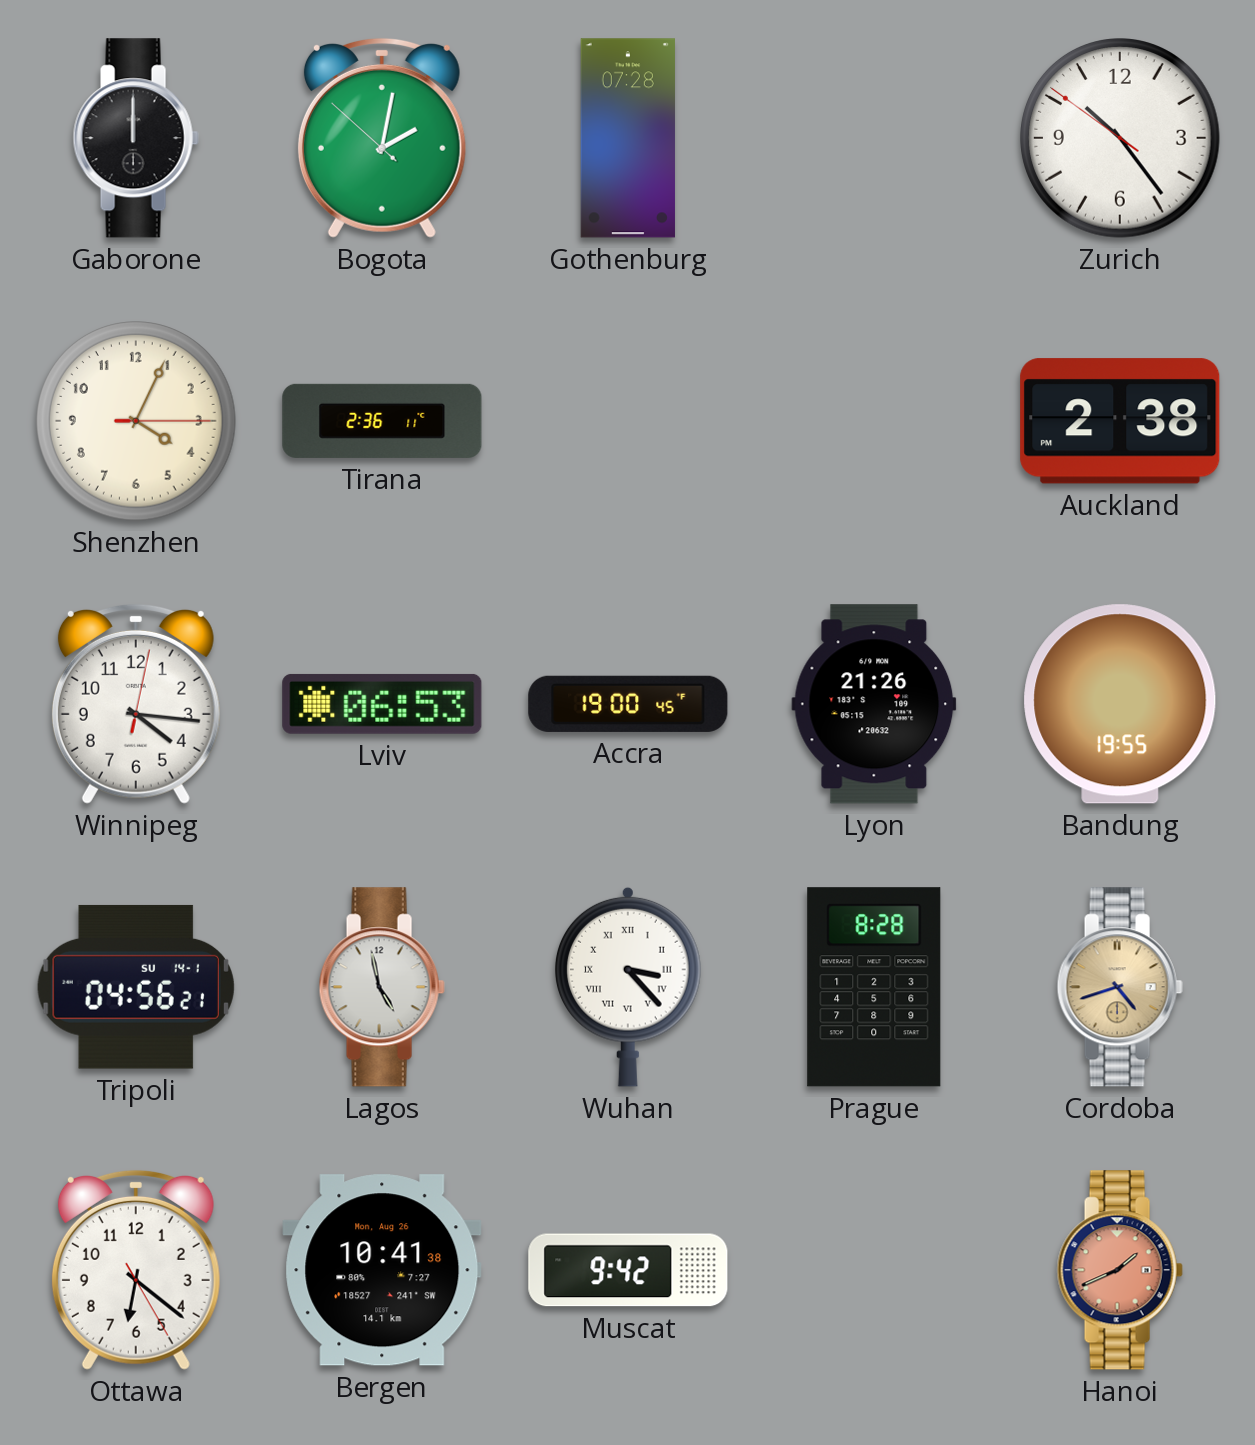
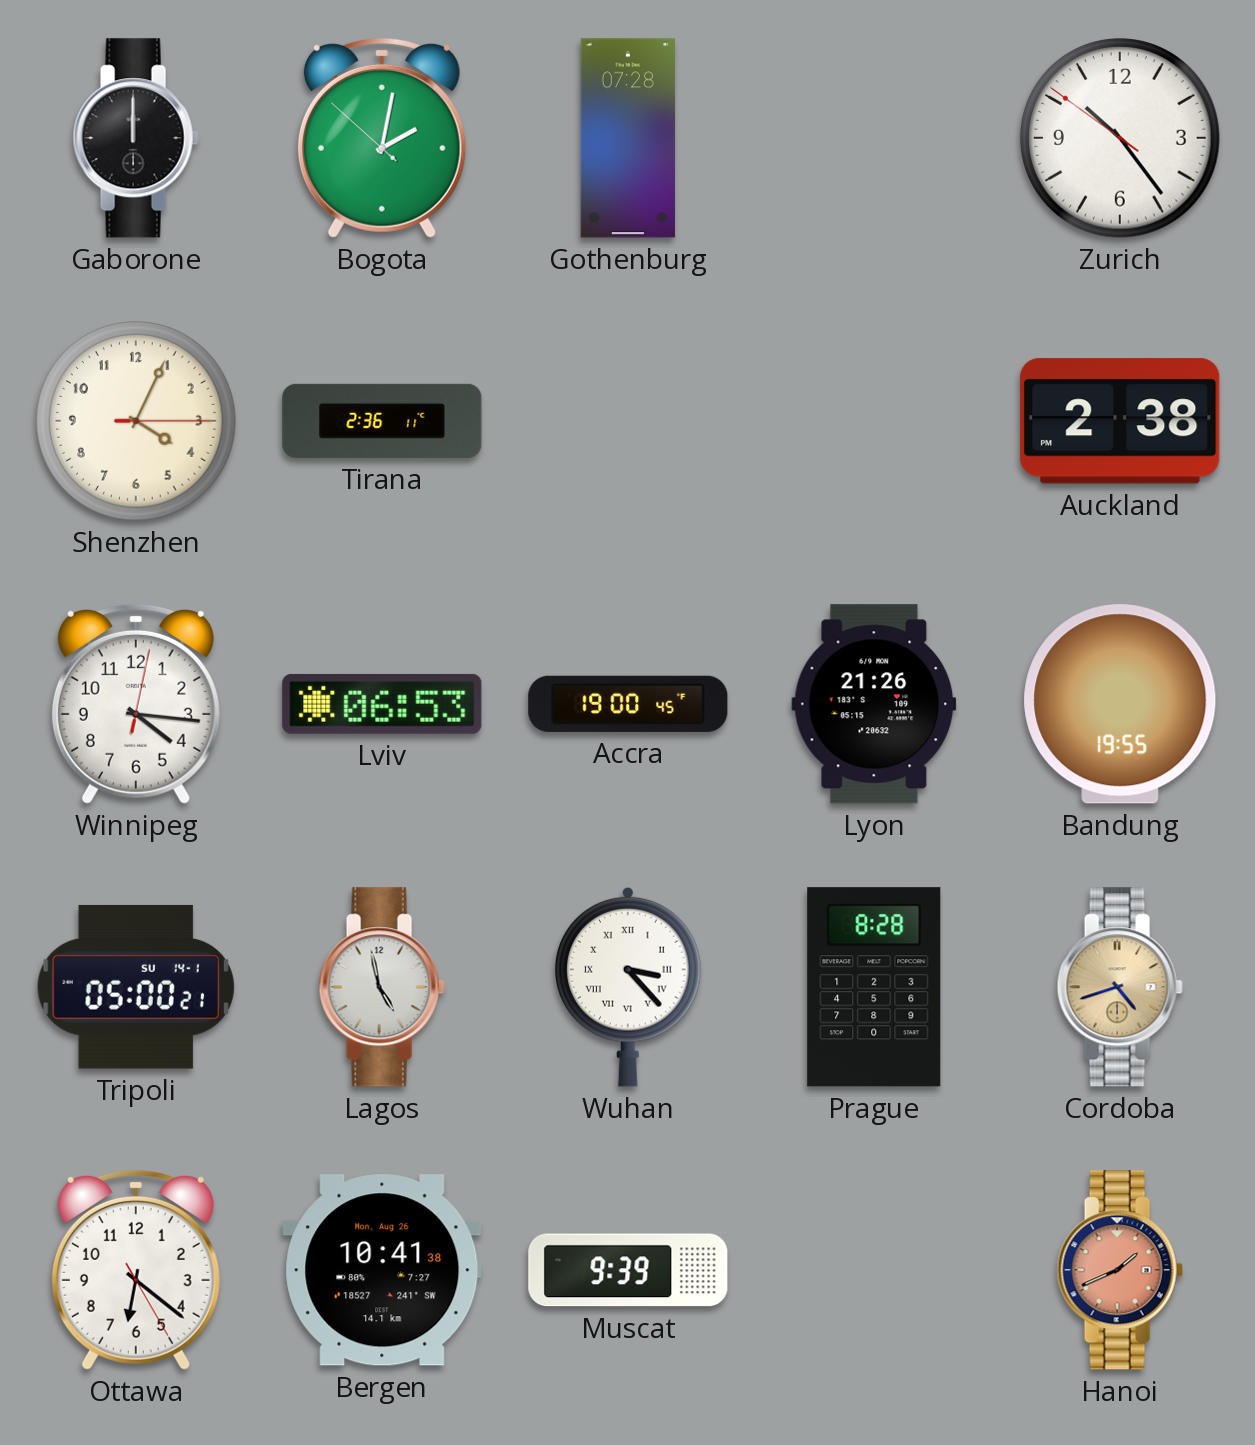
Tripoli: 04:56 -> 05:00
Muscat: 9:42 -> 9:39
